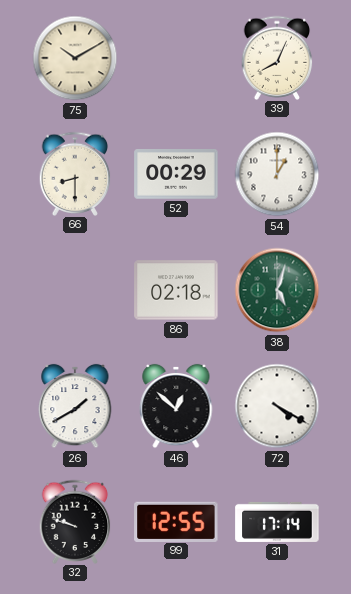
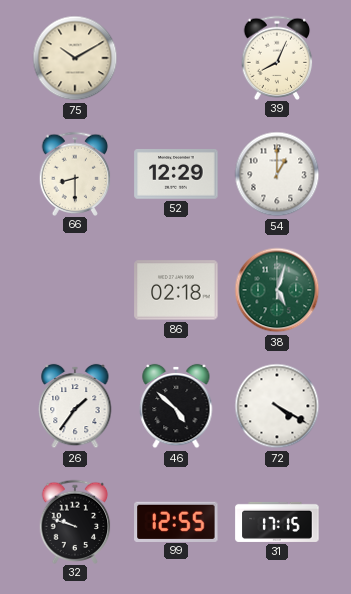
52: 00:29 -> 12:29
26: 1:40 -> 1:36
46: 12:52 -> 4:52
31: 17:14 -> 17:15
